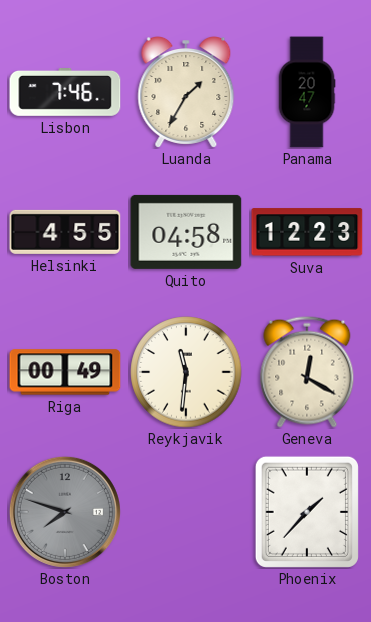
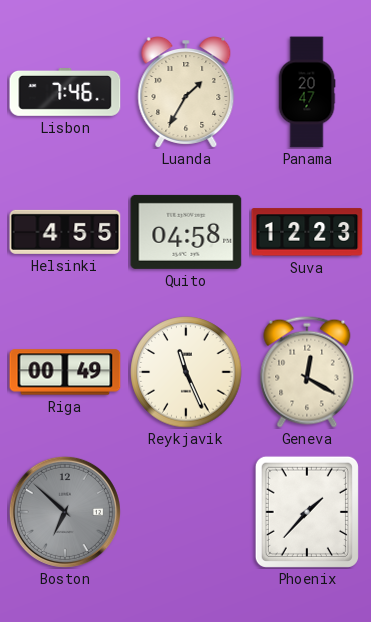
Reykjavik: 11:31 -> 11:26
Boston: 7:48 -> 6:52
